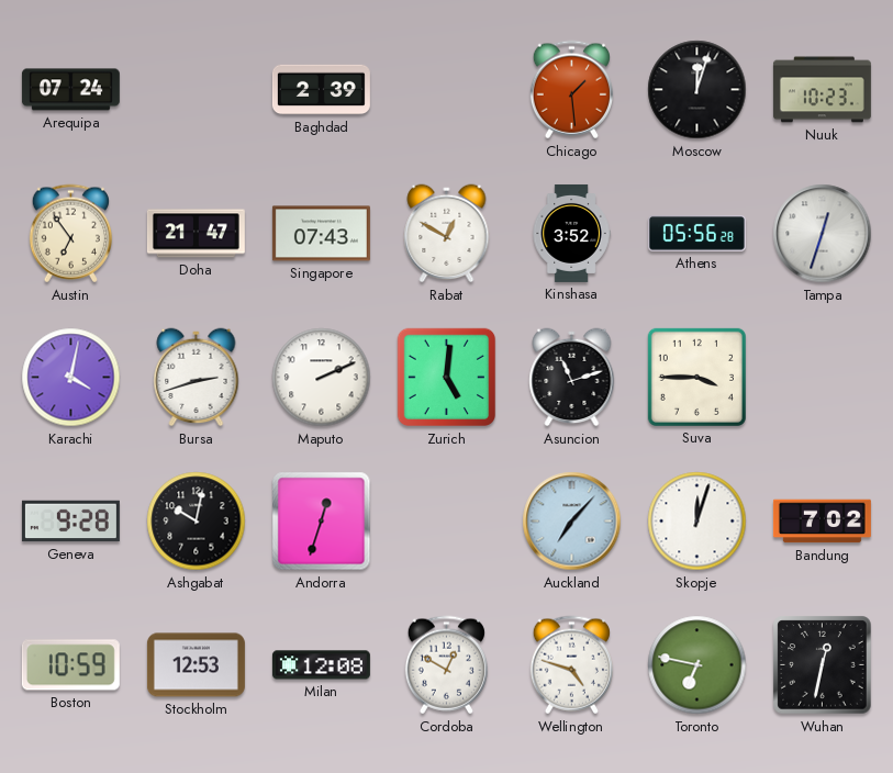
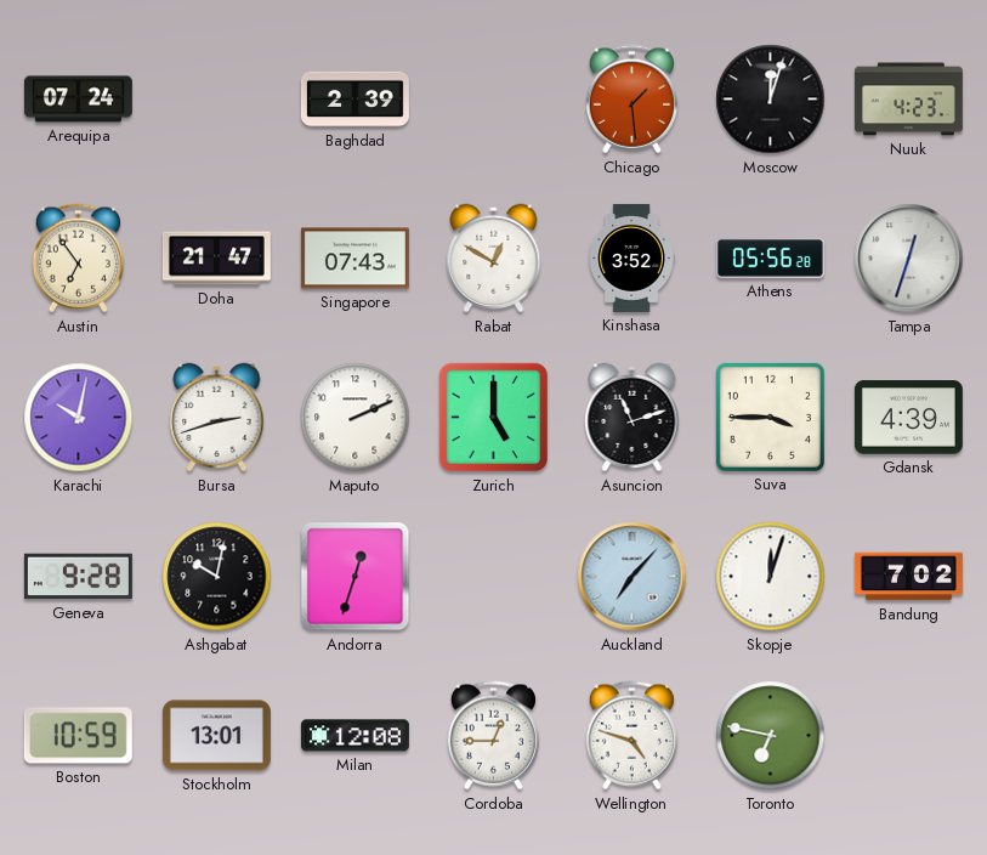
Nuuk: 10:23 -> 4:23
Karachi: 4:02 -> 10:02
Zurich: 5:01 -> 5:00
Gdansk: none -> 4:39
Stockholm: 12:53 -> 13:01
Cordoba: 12:50 -> 12:45
Wuhan: 12:32 -> none
